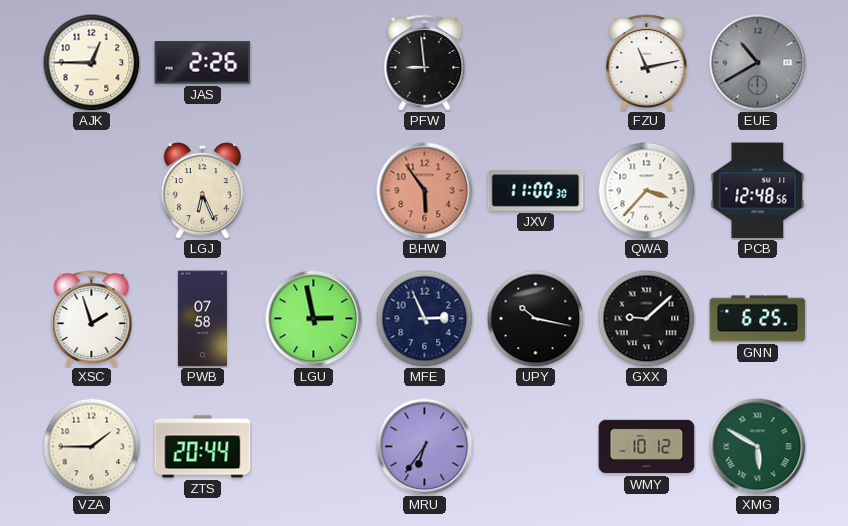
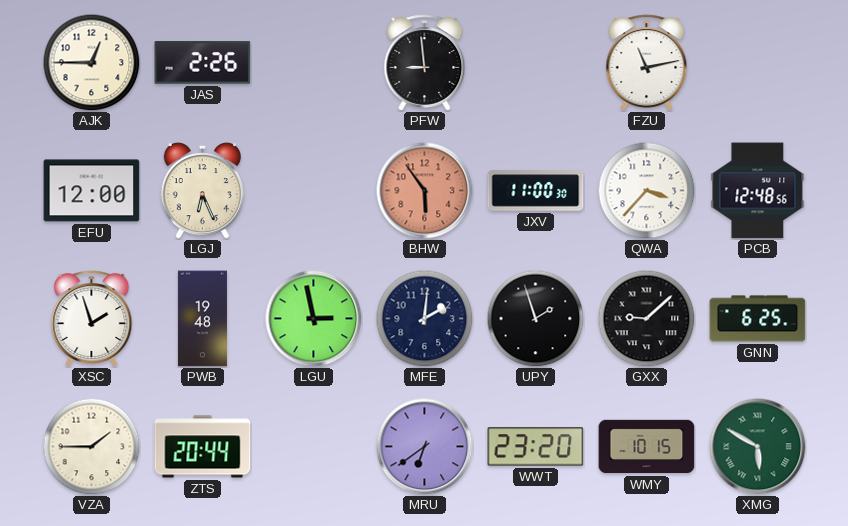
EUE: 10:40 -> none
EFU: none -> 12:00
PWB: 07:58 -> 19:48
MFE: 2:56 -> 2:01
UPY: 10:17 -> 1:57
MRU: 6:36 -> 6:39
WWT: none -> 23:20
WMY: 10:12 -> 10:15
